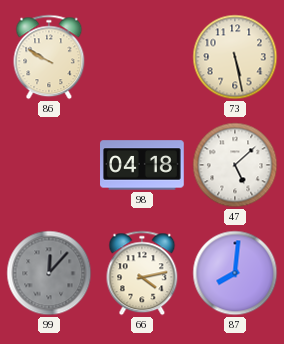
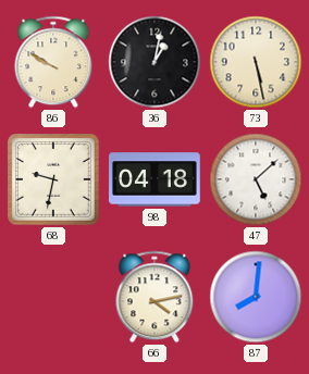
36: none -> 1:02
68: none -> 9:32
99: 12:07 -> none
